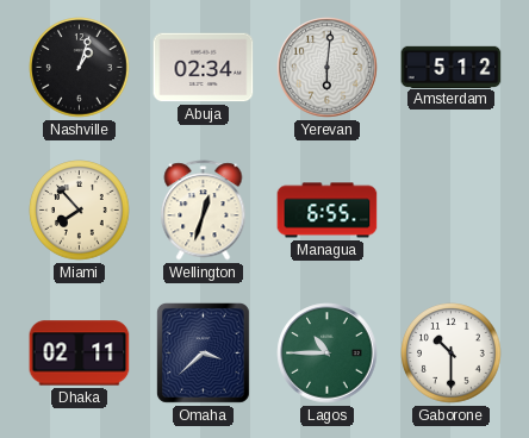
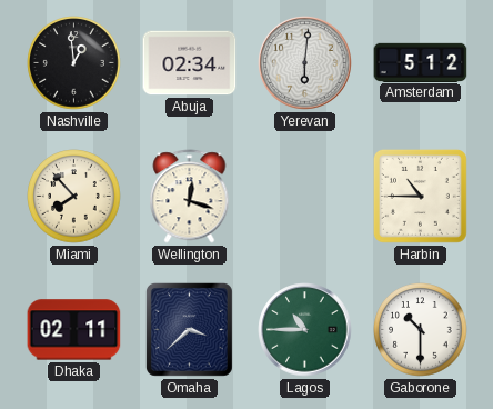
Nashville: 1:03 -> 12:59
Wellington: 12:33 -> 12:18
Managua: 6:55 -> none
Harbin: none -> 10:45
